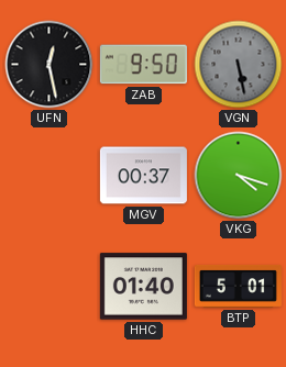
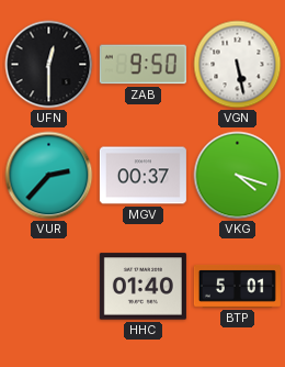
UFN: 12:28 -> 12:30
VGN dial: grey -> white
VUR: none -> 2:37
